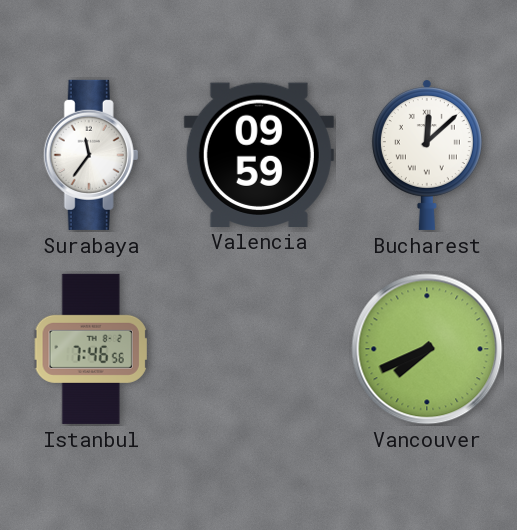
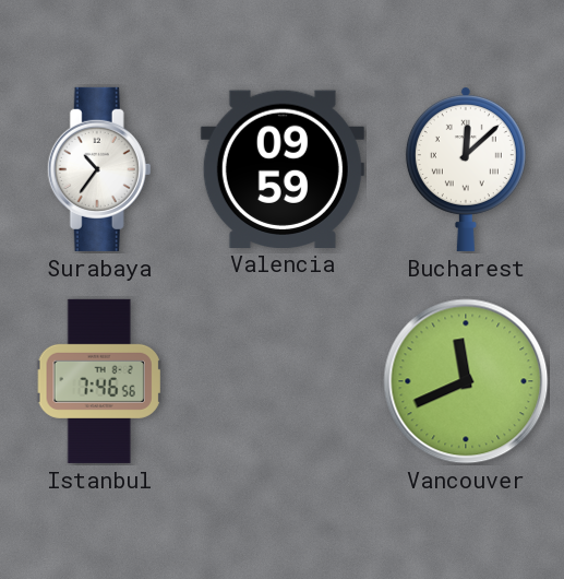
Surabaya: 11:36 -> 10:36
Vancouver: 7:41 -> 11:41
